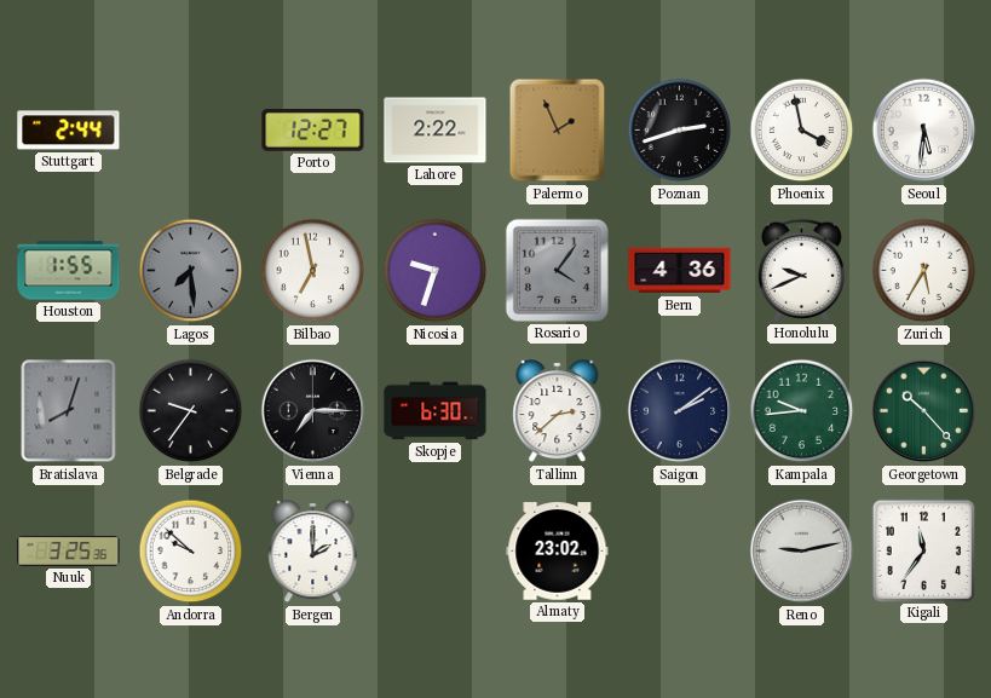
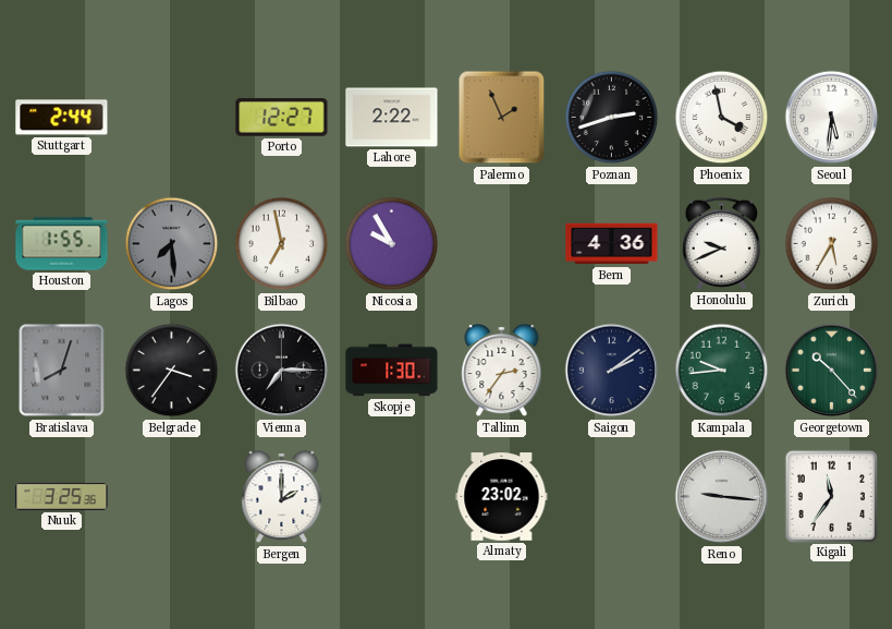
Nicosia: 9:33 -> 9:55
Rosario: 4:06 -> none
Belgrade: 9:36 -> 3:36
Skopje: 6:30 -> 1:30
Tallinn: 2:38 -> 2:36
Andorra: 9:52 -> none
Reno: 9:13 -> 9:16
